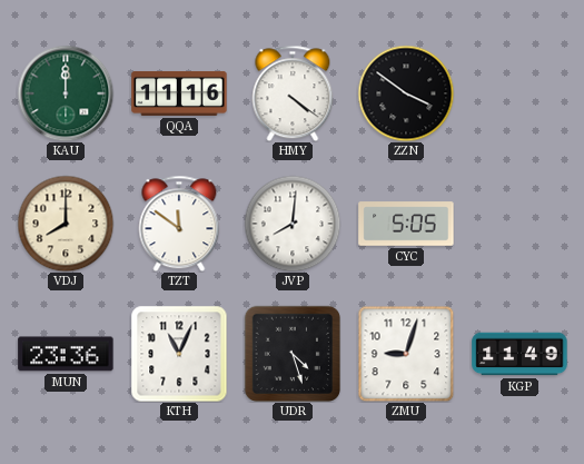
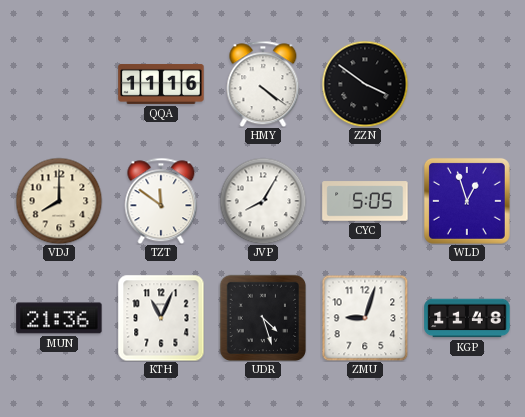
KAU: 12:00 -> none
JVP: 8:01 -> 8:05
WLD: none -> 12:57
MUN: 23:36 -> 21:36
KGP: 11:49 -> 11:48
